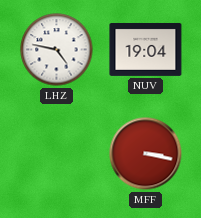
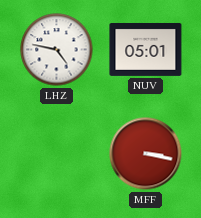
NUV: 19:04 -> 05:01
